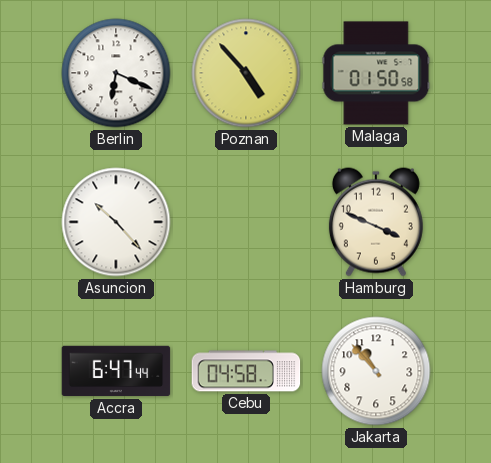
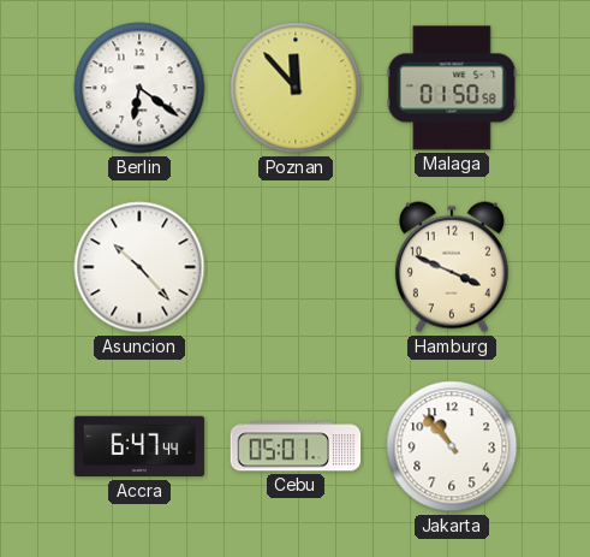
Berlin: 6:19 -> 6:21
Poznan: 4:53 -> 11:53
Cebu: 04:58 -> 05:01
